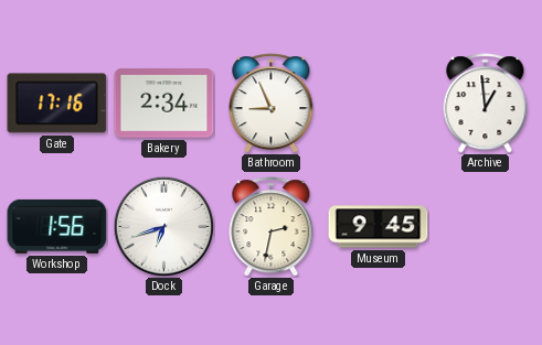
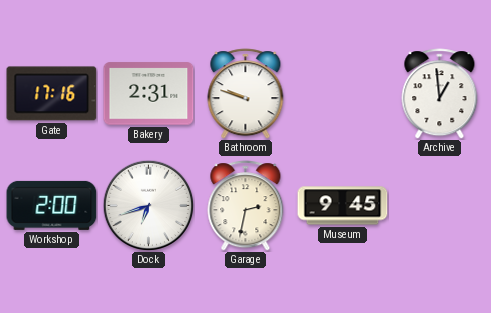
Bakery: 2:34 -> 2:31
Bathroom: 8:56 -> 9:48
Workshop: 1:56 -> 2:00
